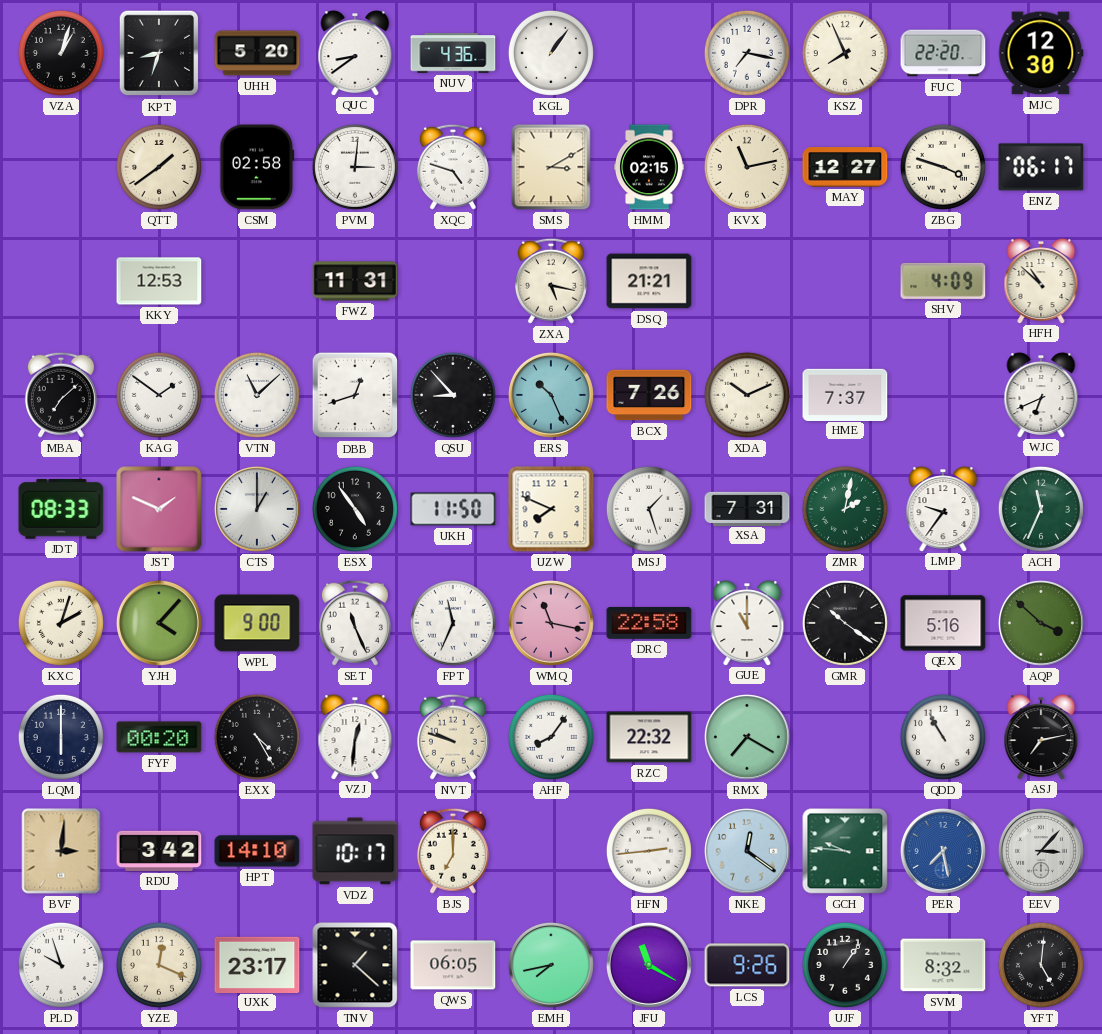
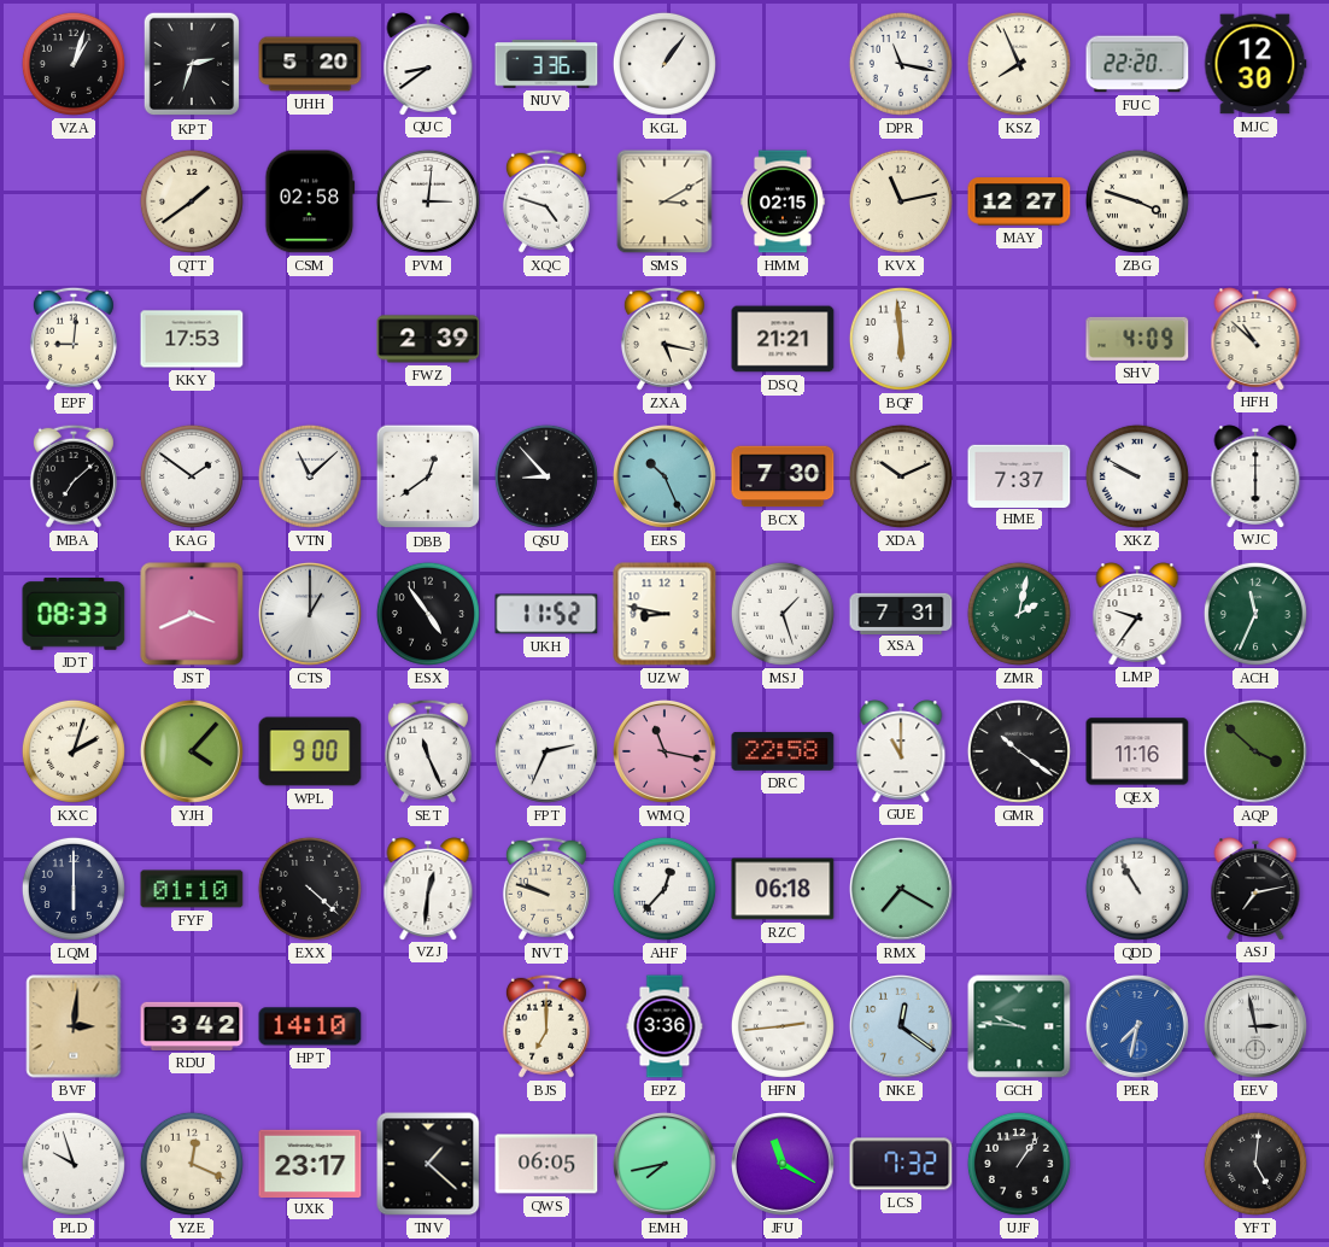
KPT: 8:33 -> 2:33
NUV: 4:36 -> 3:36
DPR: 7:17 -> 11:17
ENZ: 06:17 -> none
EPF: none -> 9:01
KKY: 12:53 -> 17:53
FWZ: 11:31 -> 2:39
BQF: none -> 5:59
DBB: 12:42 -> 12:39
BCX: 7:26 -> 7:30
XKZ: none -> 9:50
WJC: 6:41 -> 6:00
JST: 1:49 -> 3:41
UKH: 11:50 -> 11:52
UZW: 7:49 -> 8:47
FPT: 11:34 -> 2:34
QEX: 5:16 -> 11:16
FYF: 00:20 -> 01:10
EXX: 4:25 -> 4:22
AHF: 8:06 -> 12:37
RZC: 22:32 -> 06:18
VDZ: 10:17 -> none
EPZ: none -> 3:36
PER: 7:28 -> 7:32
EEV: 3:07 -> 2:58
LCS: 9:26 -> 7:32
SVM: 8:32 -> none
